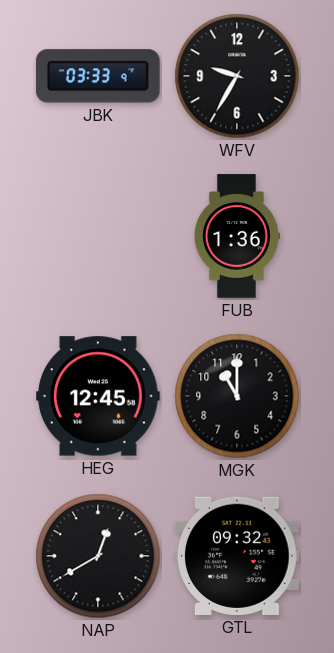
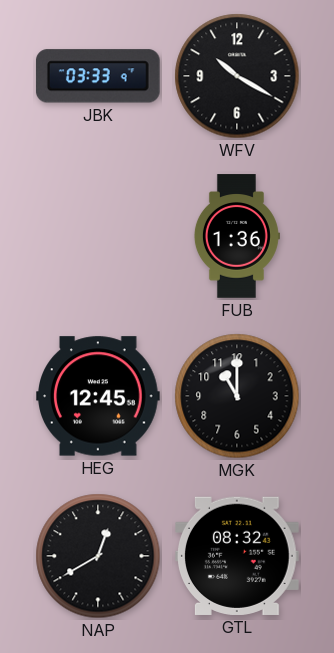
WFV: 9:35 -> 10:20
GTL: 09:32 -> 08:32
